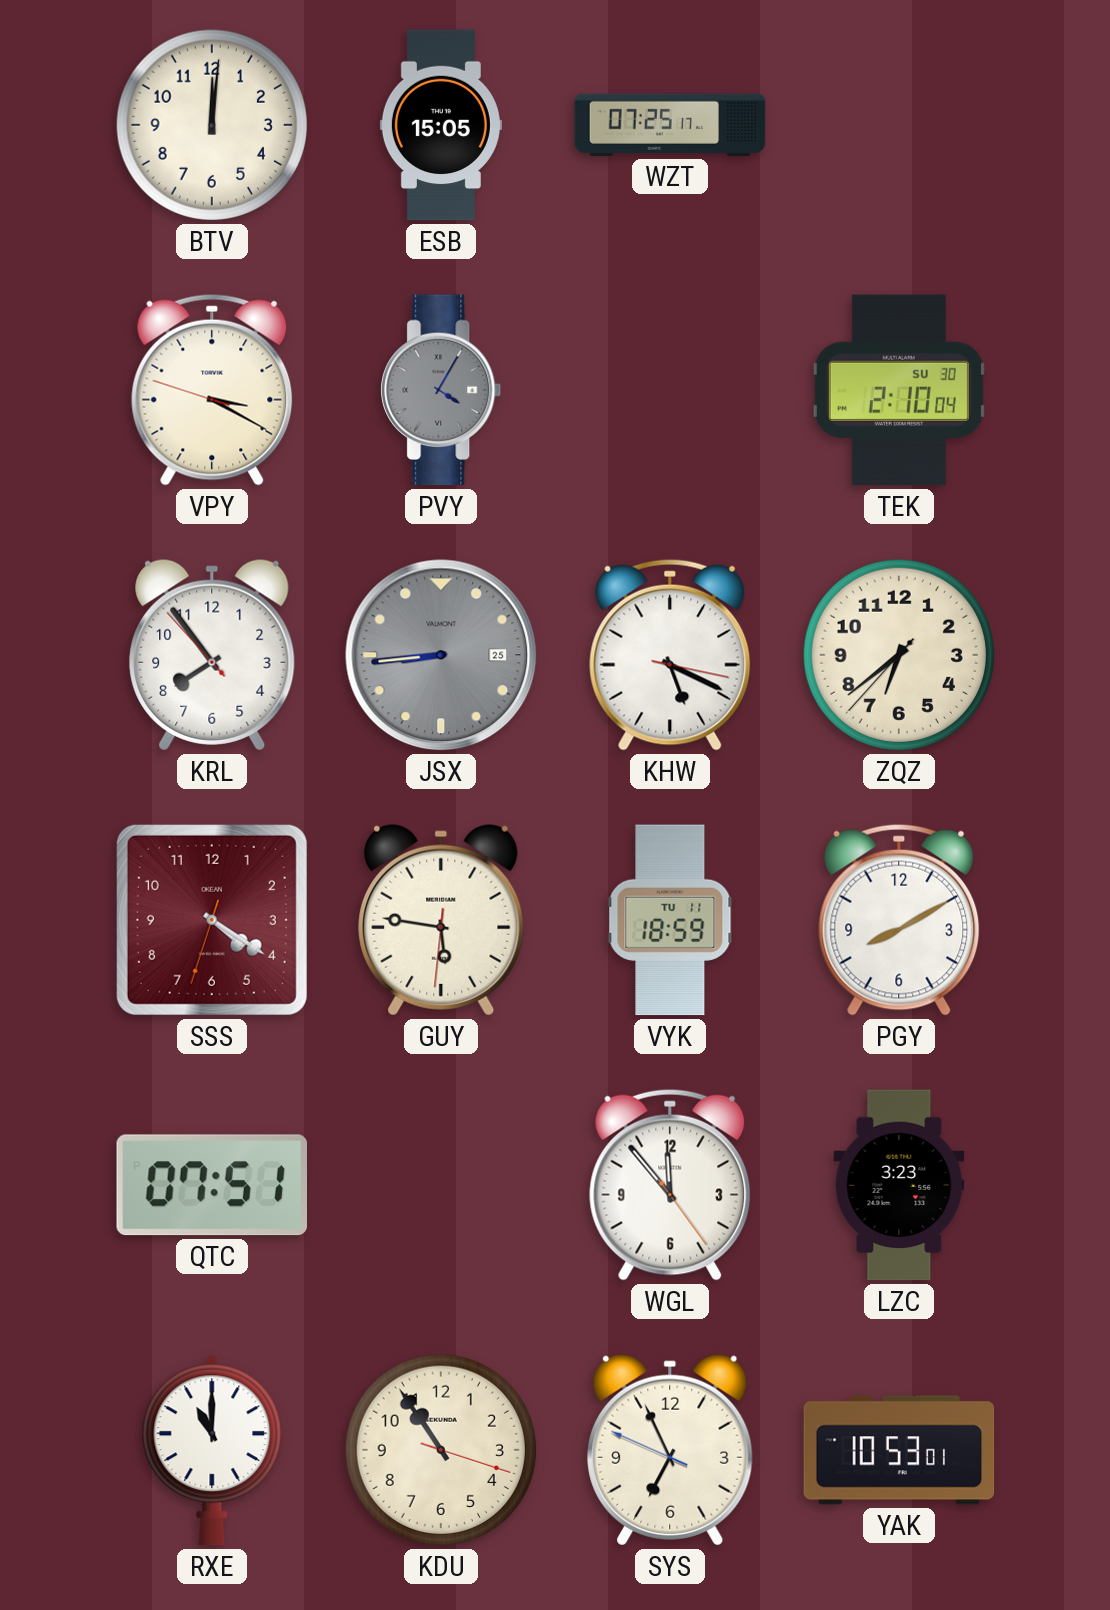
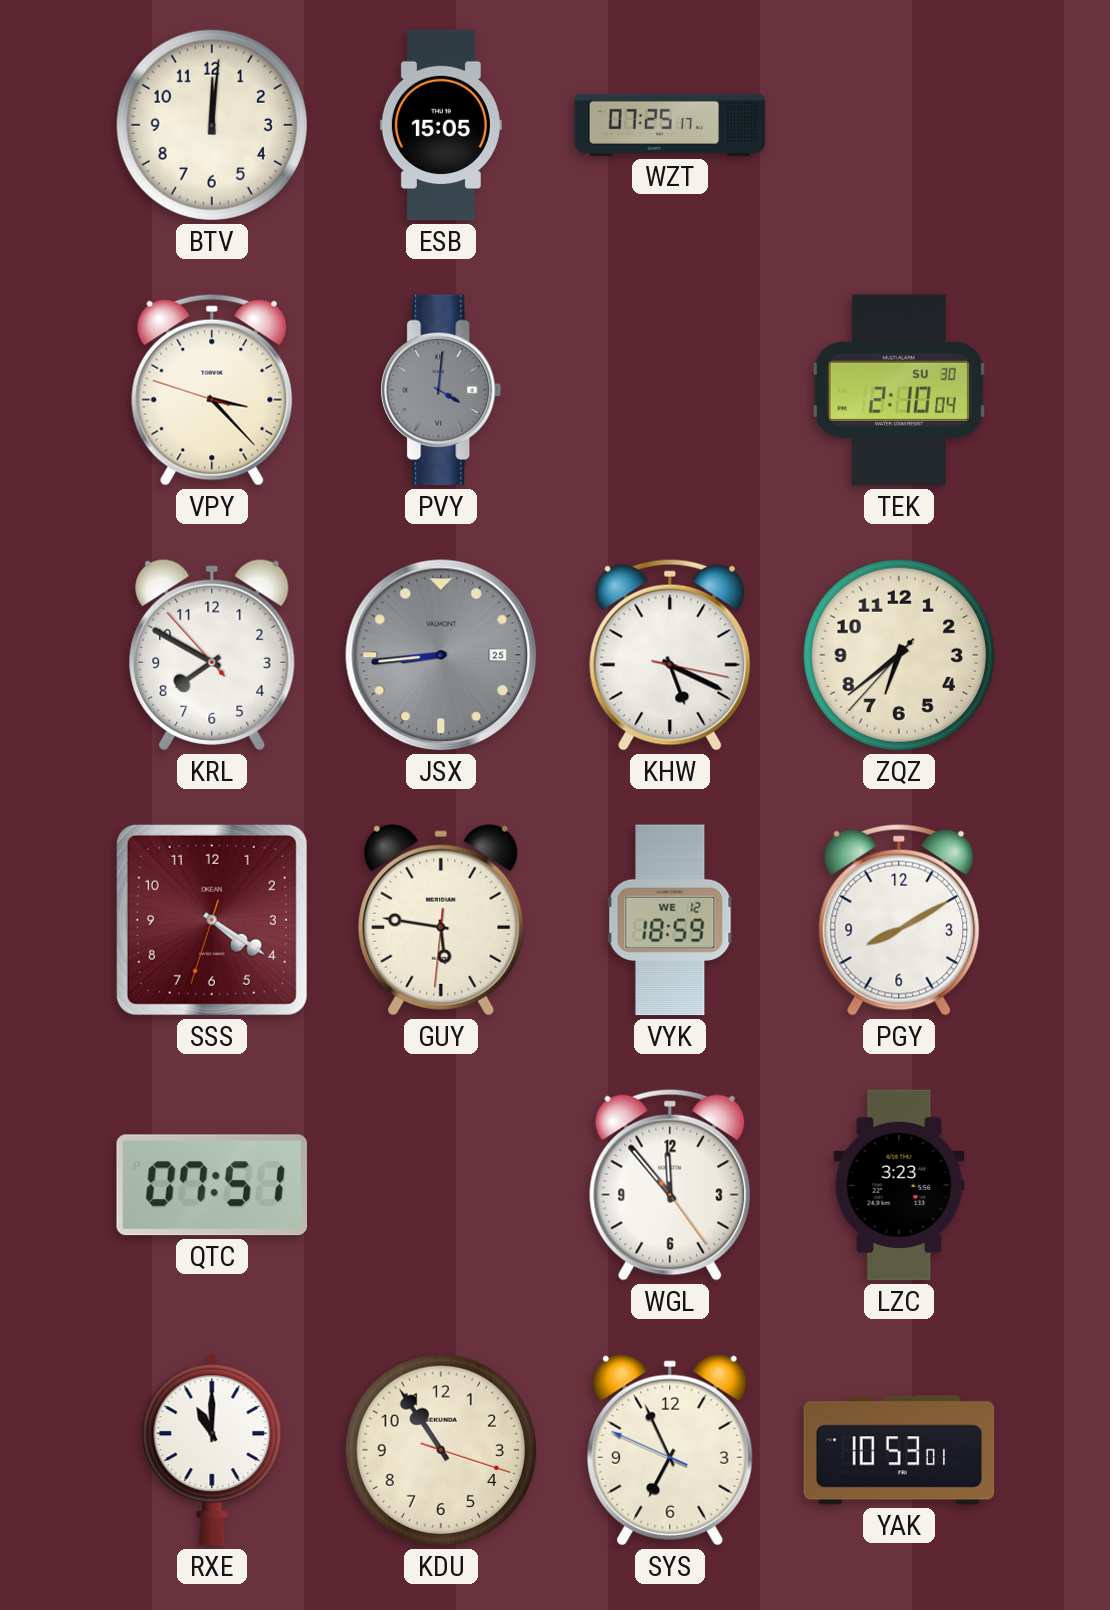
VPY: 3:19 -> 3:22
PVY: 4:05 -> 4:01
KRL: 7:53 -> 7:49
VYK date: TU 11 -> WE 12
